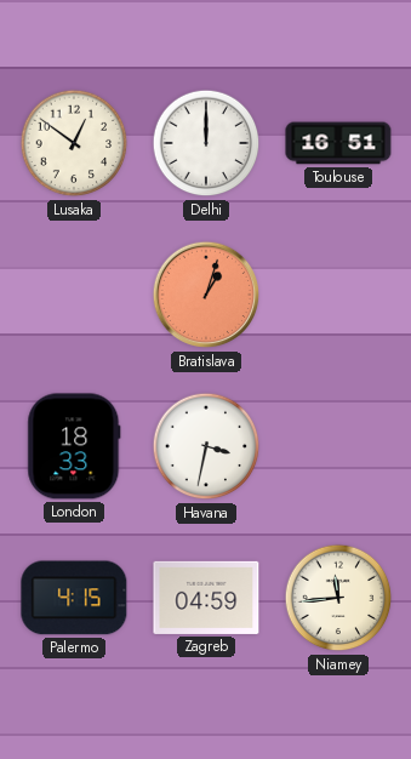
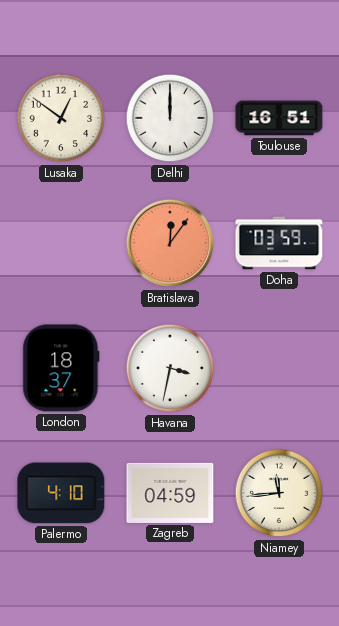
Bratislava: 1:03 -> 12:06
Doha: none -> 03:59
London: 18:33 -> 18:37
Palermo: 4:15 -> 4:10
